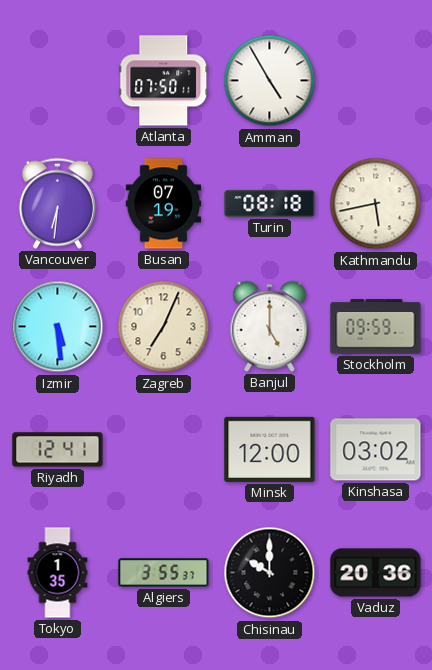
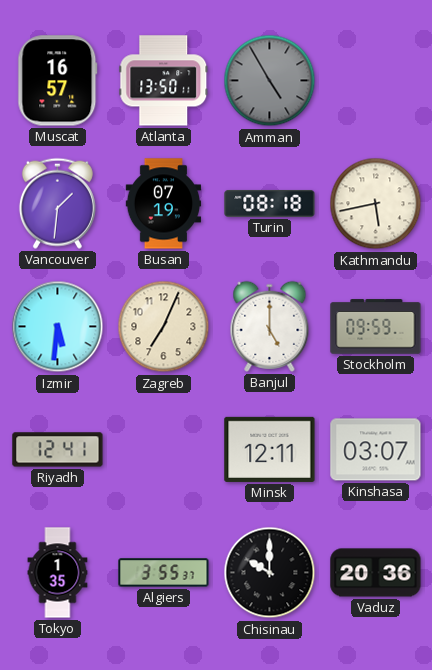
Muscat: none -> 16:57
Atlanta: 07:50 -> 13:50
Amman dial: white -> grey
Vancouver: 6:31 -> 1:31
Izmir: 5:29 -> 5:31
Minsk: 12:00 -> 12:11
Kinshasa: 03:02 -> 03:07
